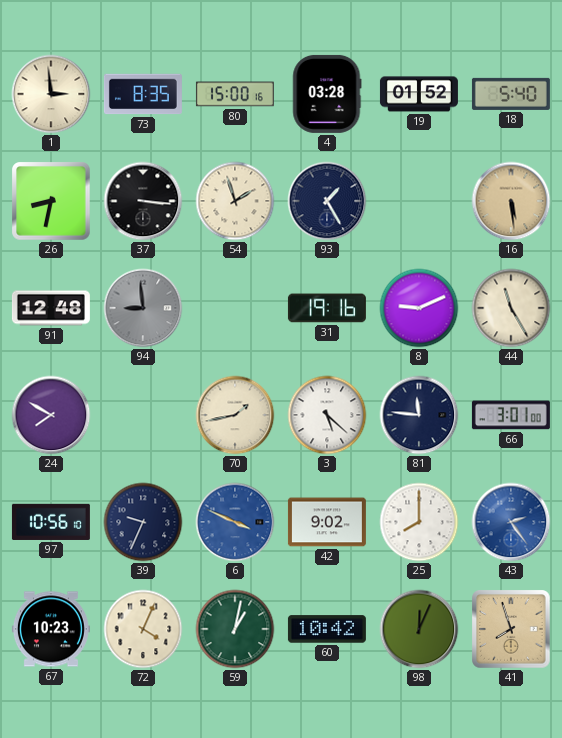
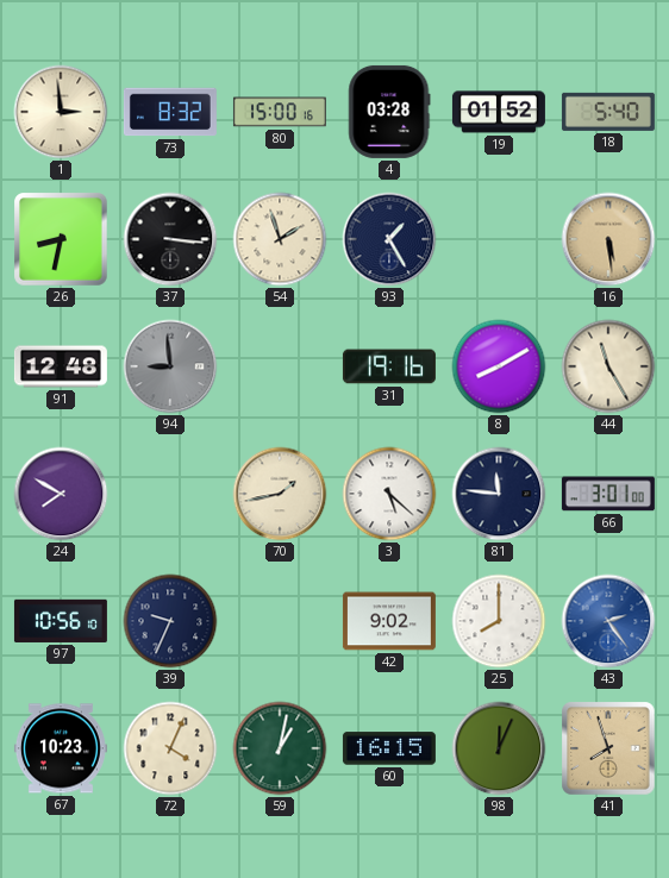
73: 8:35 -> 8:32
8: 9:11 -> 8:10
6: 3:49 -> none
60: 10:42 -> 16:15
